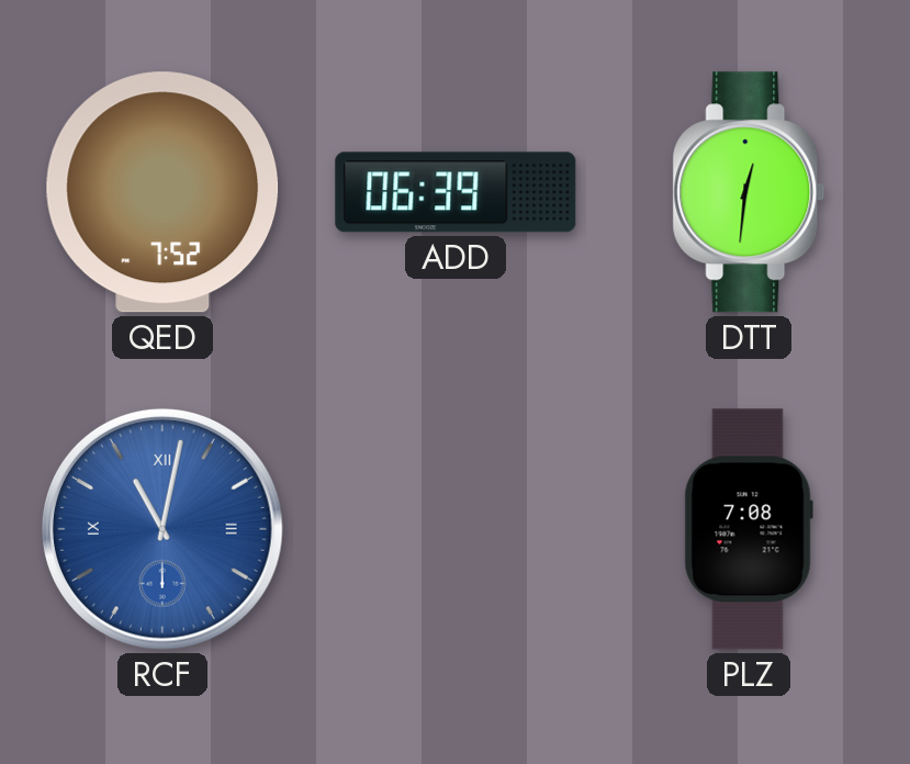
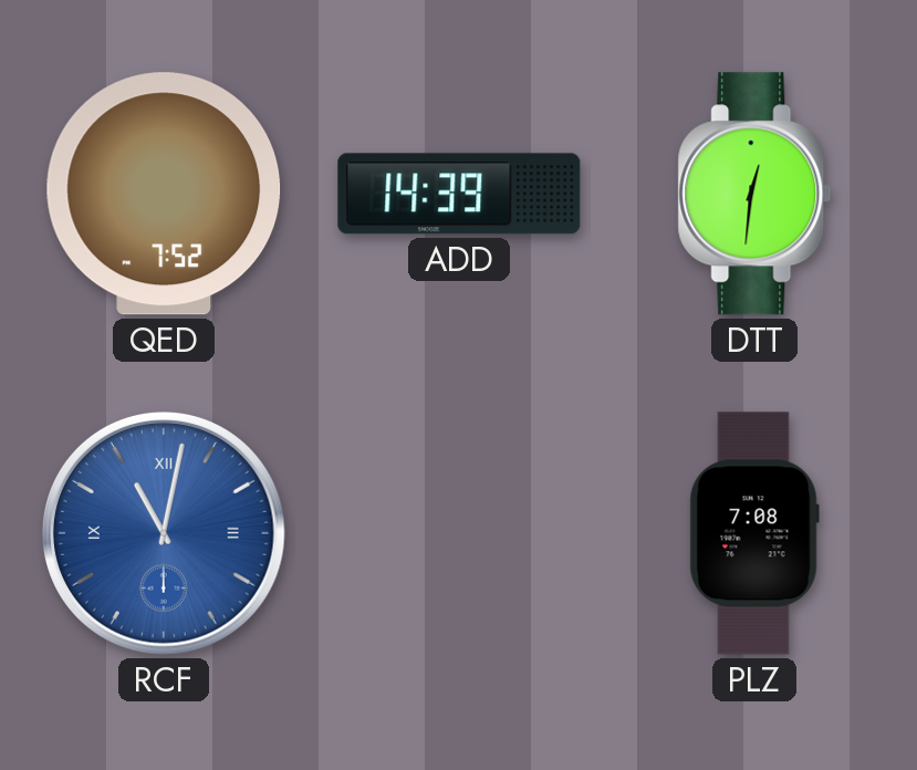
ADD: 06:39 -> 14:39
